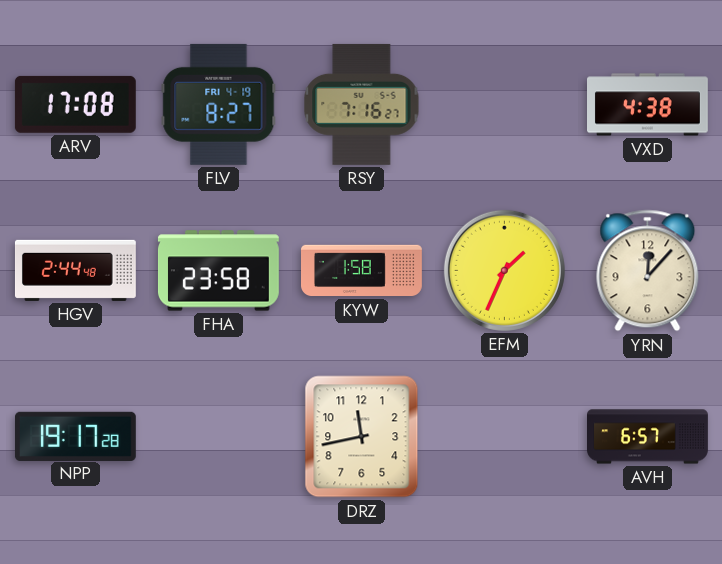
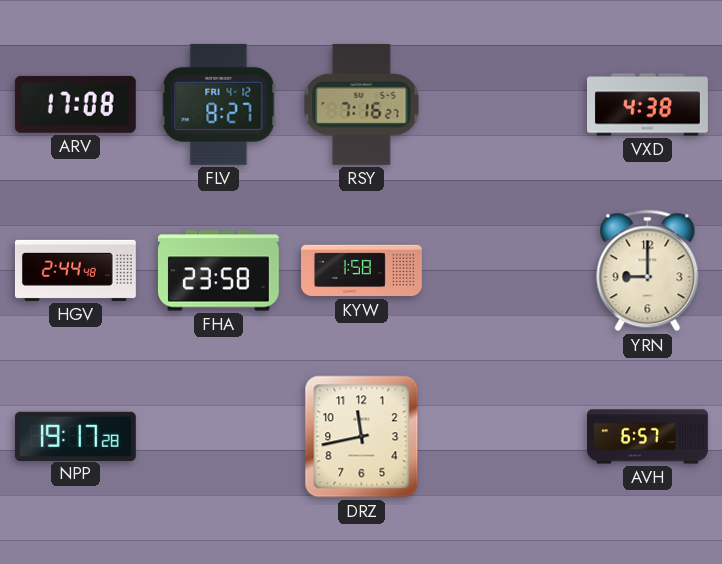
FLV date: FRI 4-19 -> FRI 4-12
EFM: 1:34 -> none
YRN: 12:07 -> 9:00
